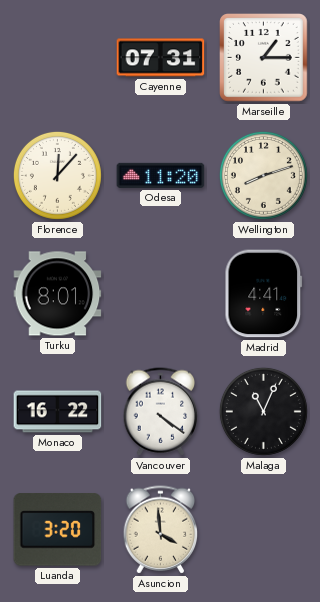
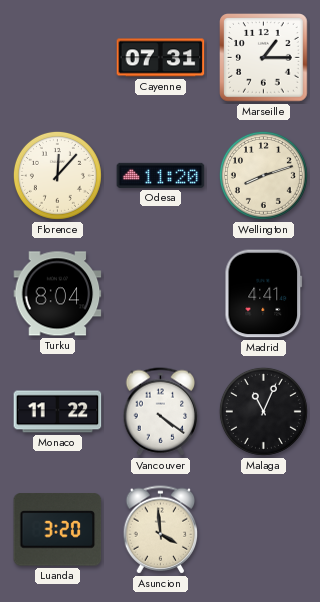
Turku: 8:01 -> 8:04
Monaco: 16:22 -> 11:22
